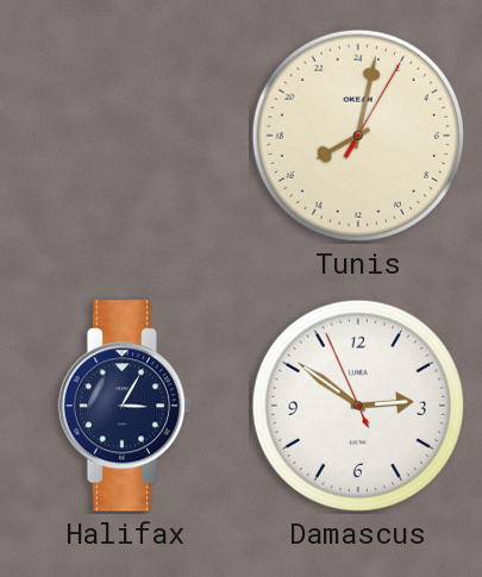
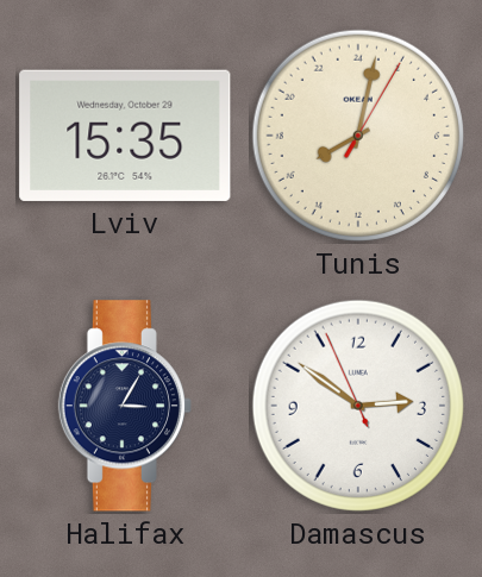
Lviv: none -> 15:35
